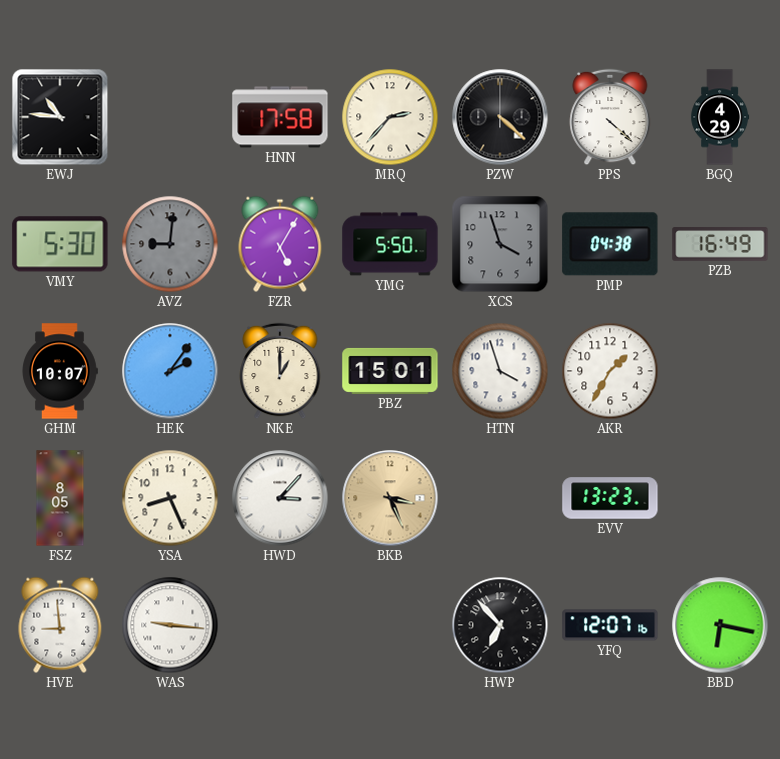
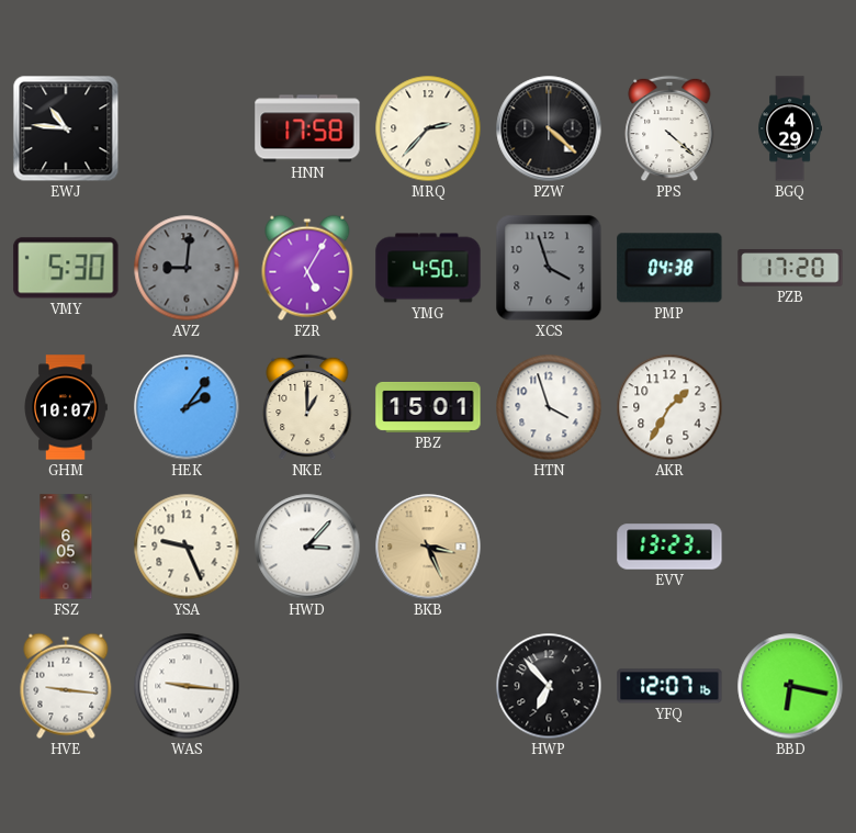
YMG: 5:50 -> 4:50
PZB: 16:49 -> 17:20
FSZ: 8:05 -> 6:05
YSA: 8:26 -> 9:26
HVE: 8:59 -> 9:16
